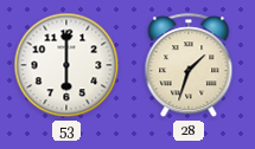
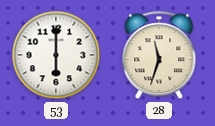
28: 1:33 -> 11:33
